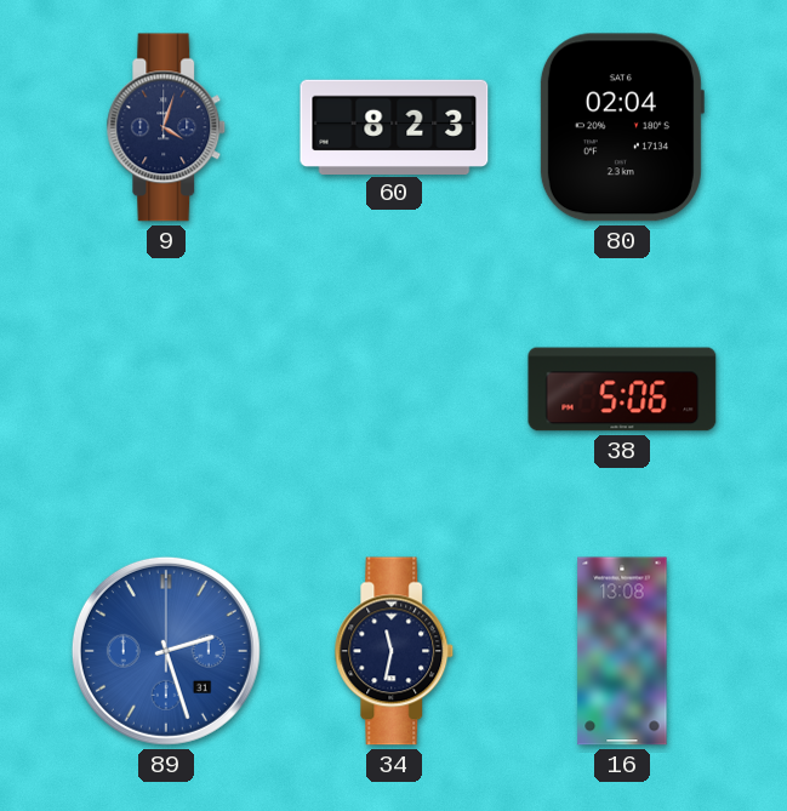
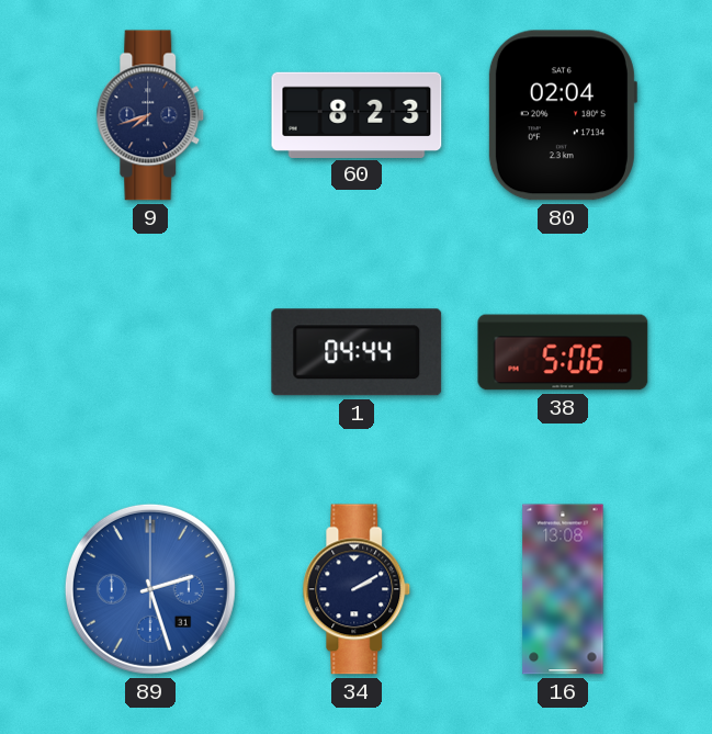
9: 4:03 -> 7:42
1: none -> 04:44
34: 11:32 -> 2:10
